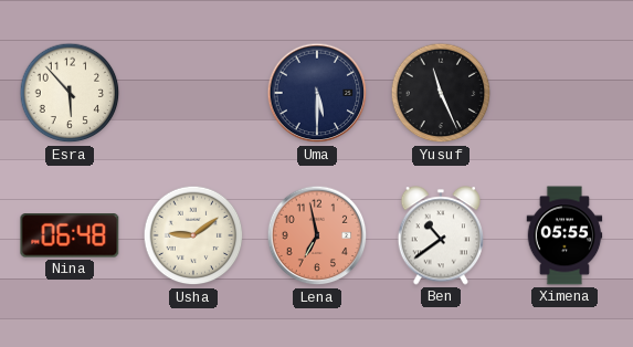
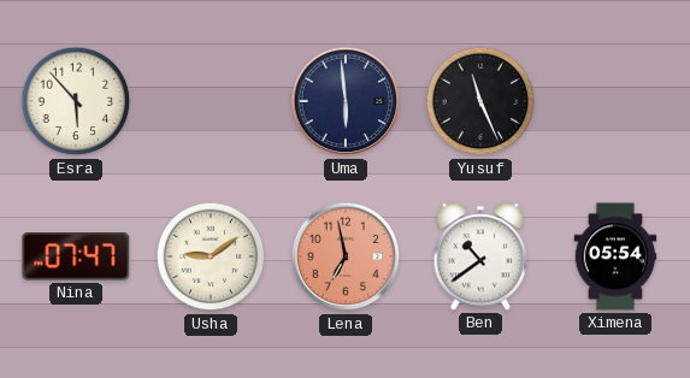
Uma: 5:30 -> 5:59
Nina: 06:48 -> 07:47
Ximena: 05:55 -> 05:54
